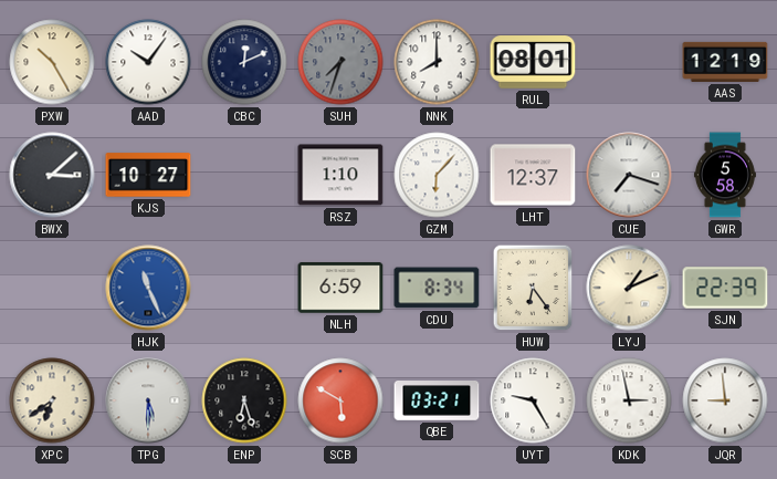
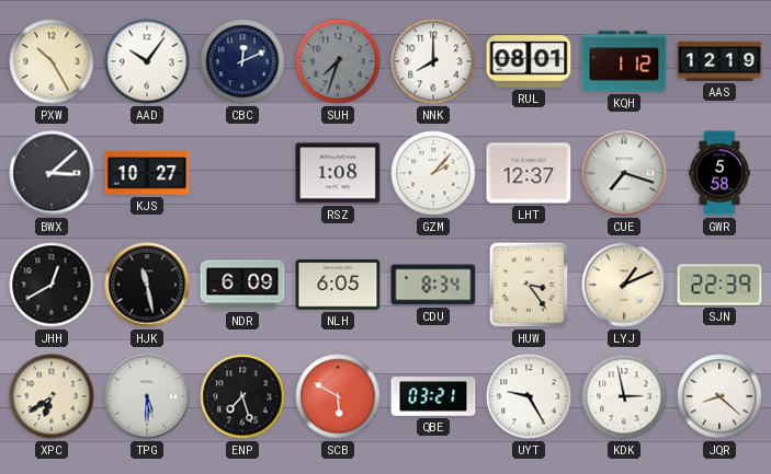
KQH: none -> 1:12
RSZ: 1:10 -> 1:08
GZM: 6:07 -> 2:07
JHH: none -> 12:40
HJK: 11:26 -> 11:28
HJK dial: blue -> black
NDR: none -> 6:09
NLH: 6:59 -> 6:05
HUW: 6:24 -> 3:24
ENP: 6:27 -> 7:27
JQR: 8:59 -> 8:22
